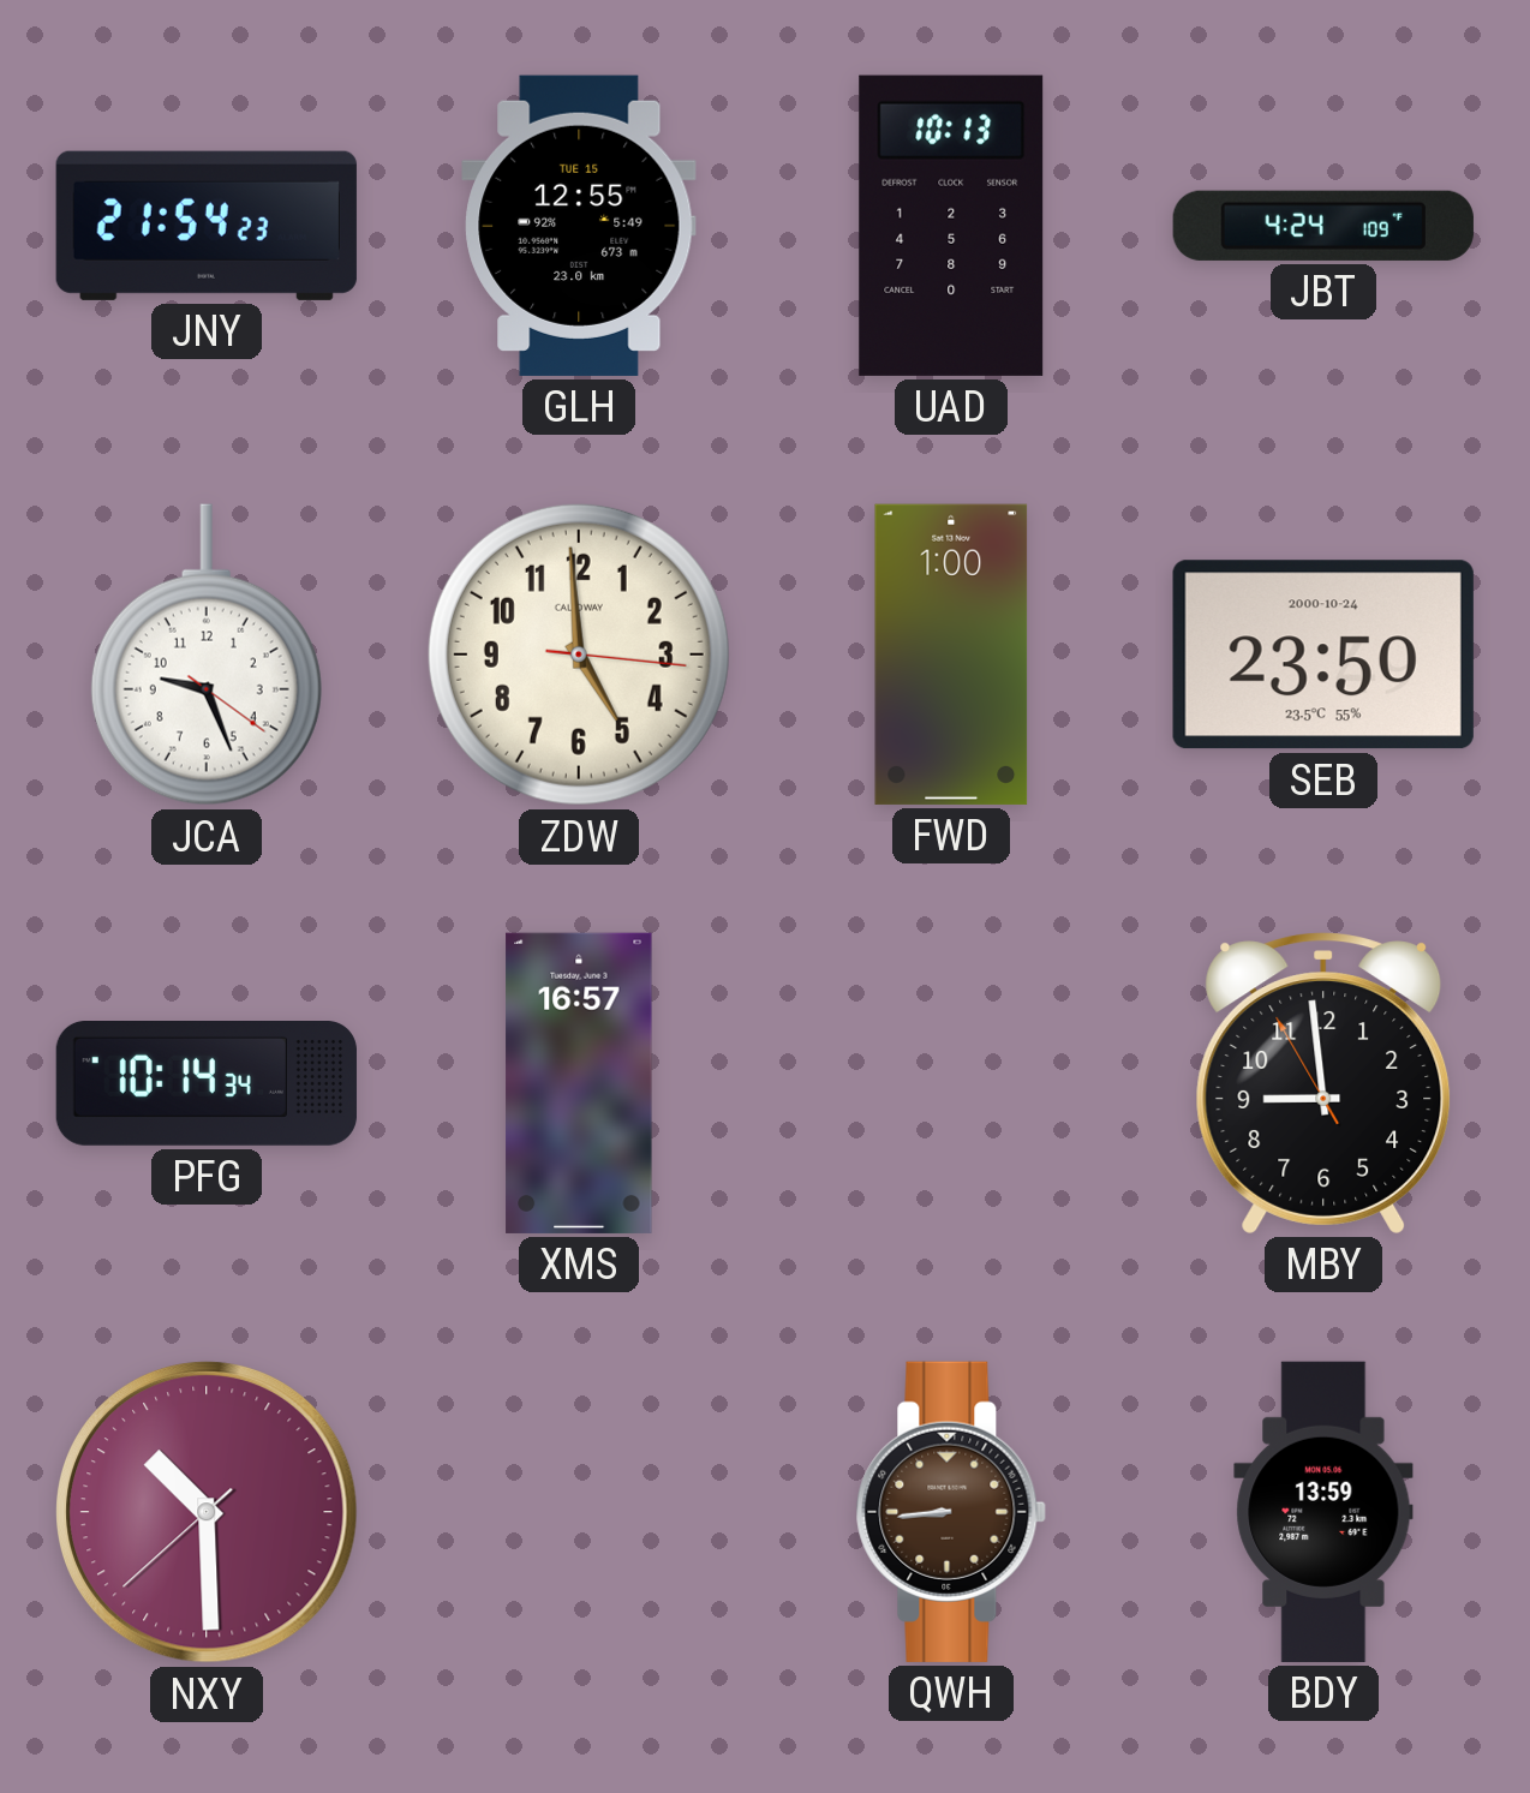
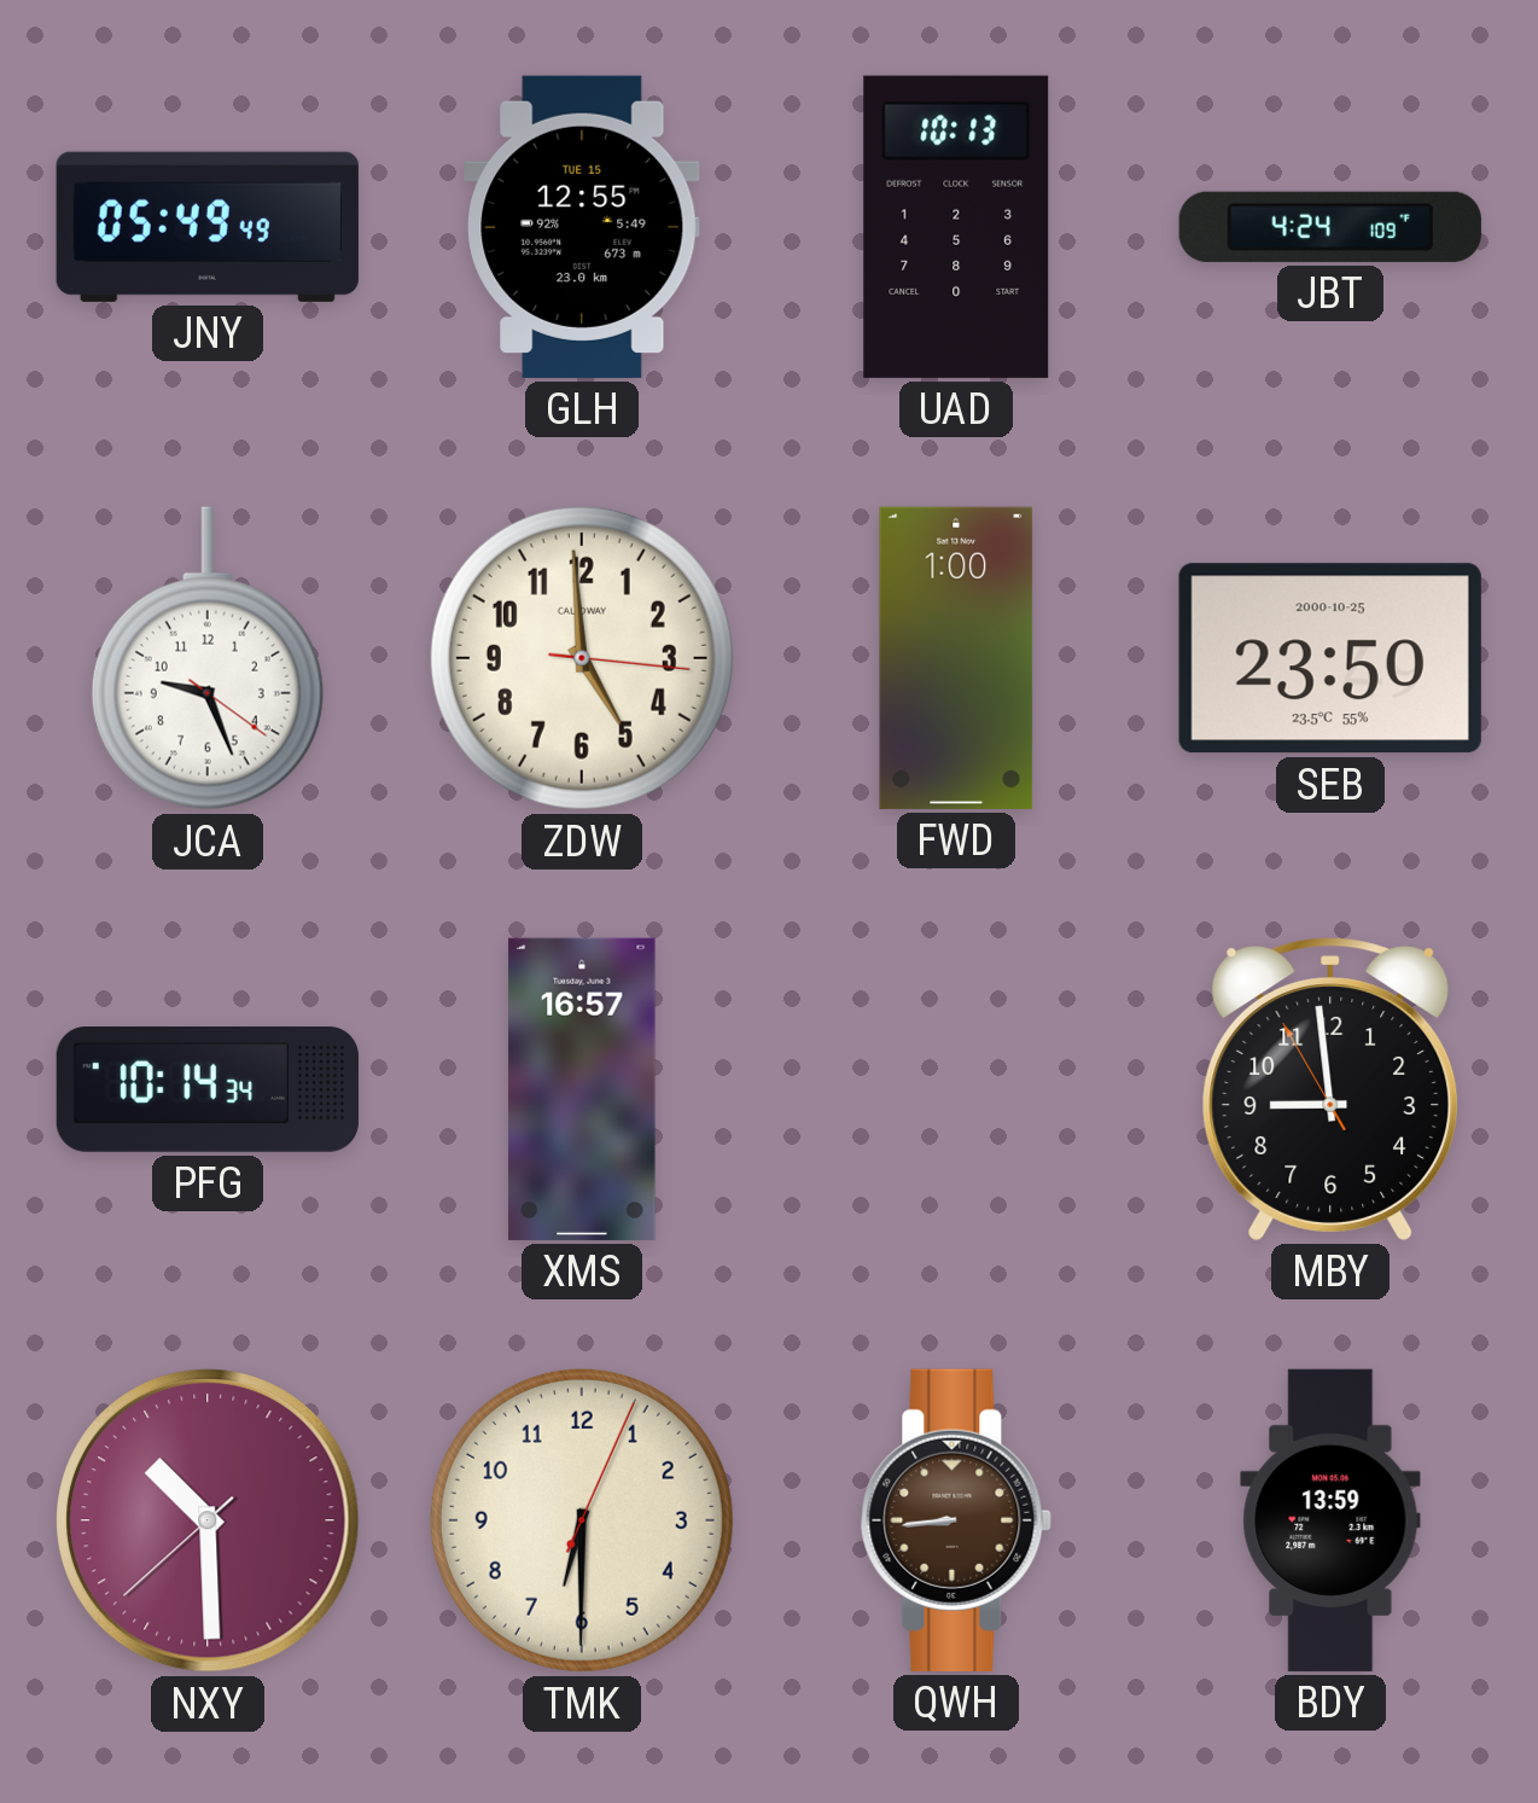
JNY: 21:54 -> 05:49
SEB date: 2000-10-24 -> 2000-10-25
TMK: none -> 6:30
